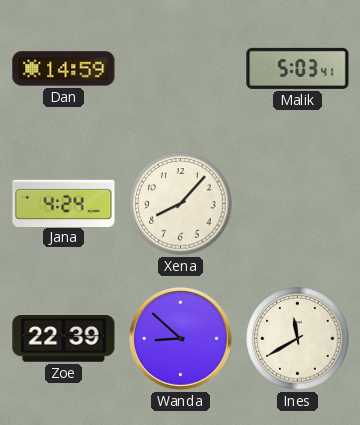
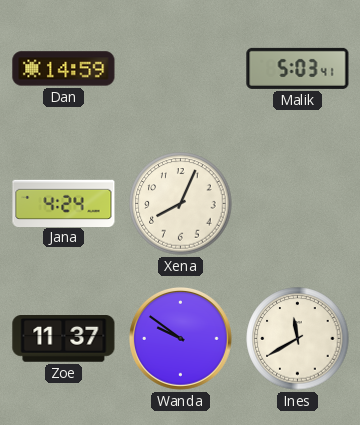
Xena: 8:07 -> 8:04
Zoe: 22:39 -> 11:37
Wanda: 8:52 -> 9:51
